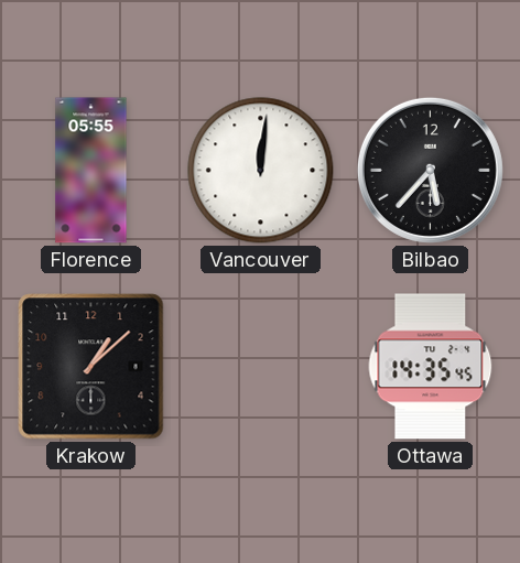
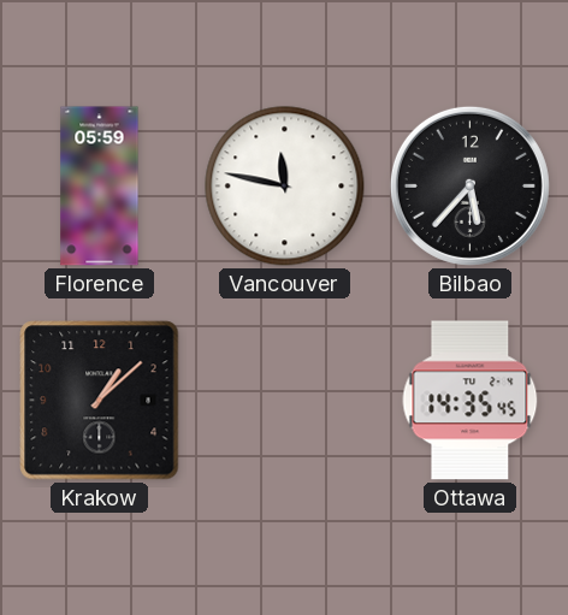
Florence: 05:55 -> 05:59
Vancouver: 12:01 -> 11:47
